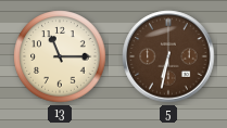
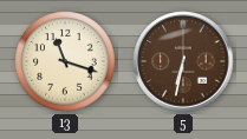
13: 11:15 -> 11:18
